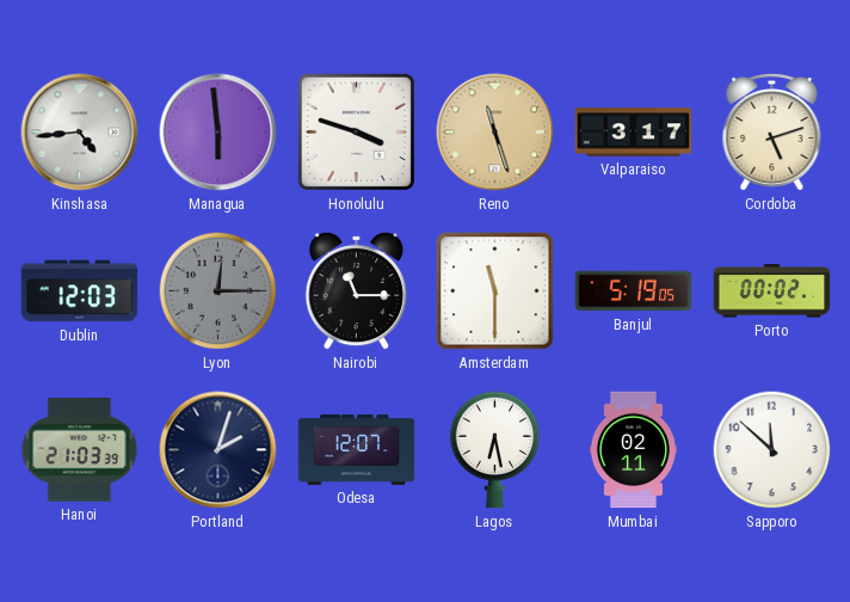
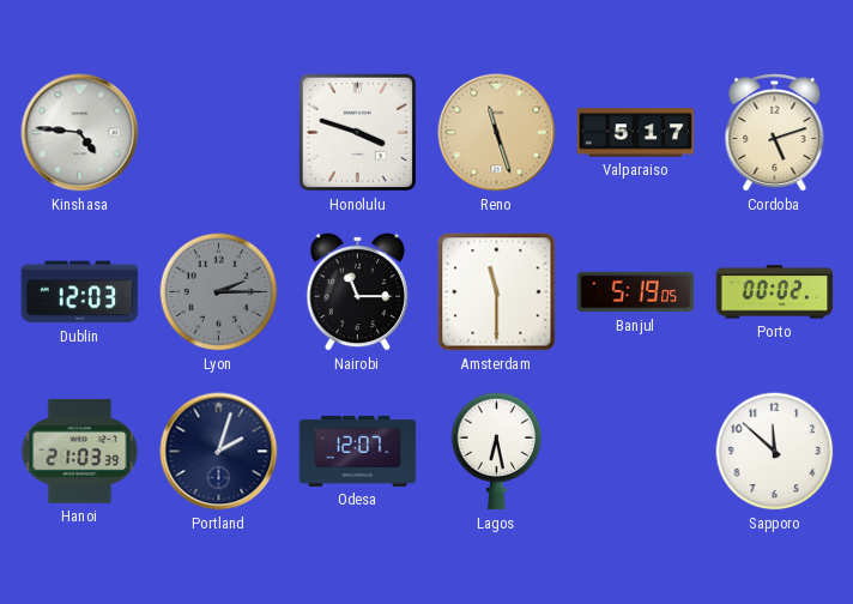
Kinshasa: 4:44 -> 4:46
Managua: 5:59 -> none
Valparaiso: 3:17 -> 5:17
Lyon: 12:15 -> 2:15
Mumbai: 02:11 -> none
